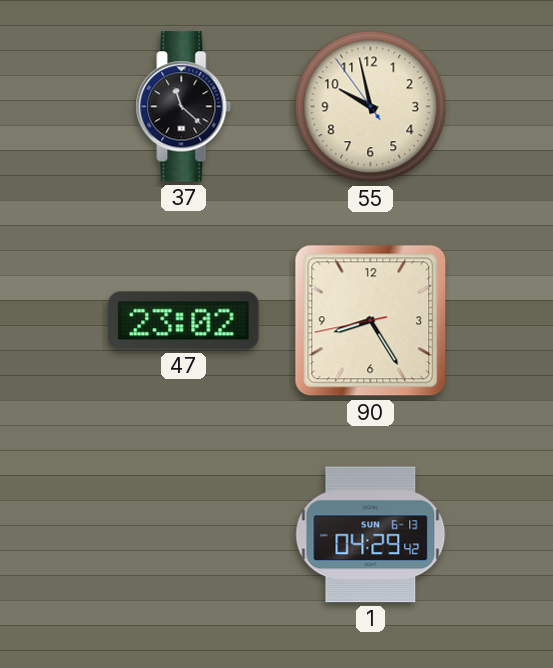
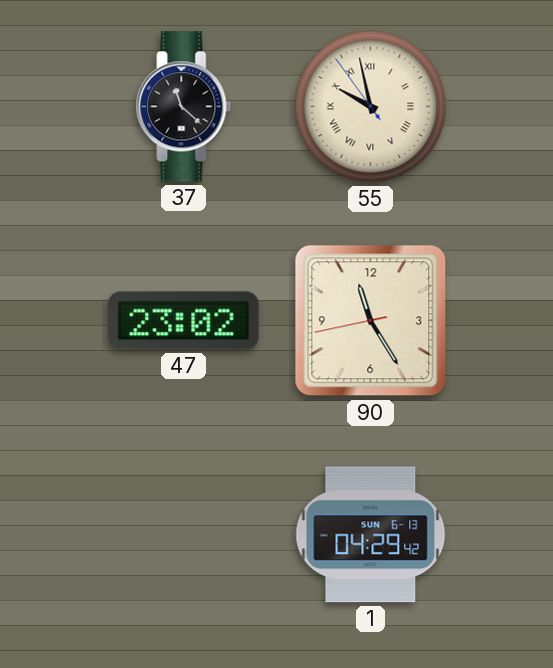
55 numerals: Arabic -> Roman
90: 8:24 -> 11:24
